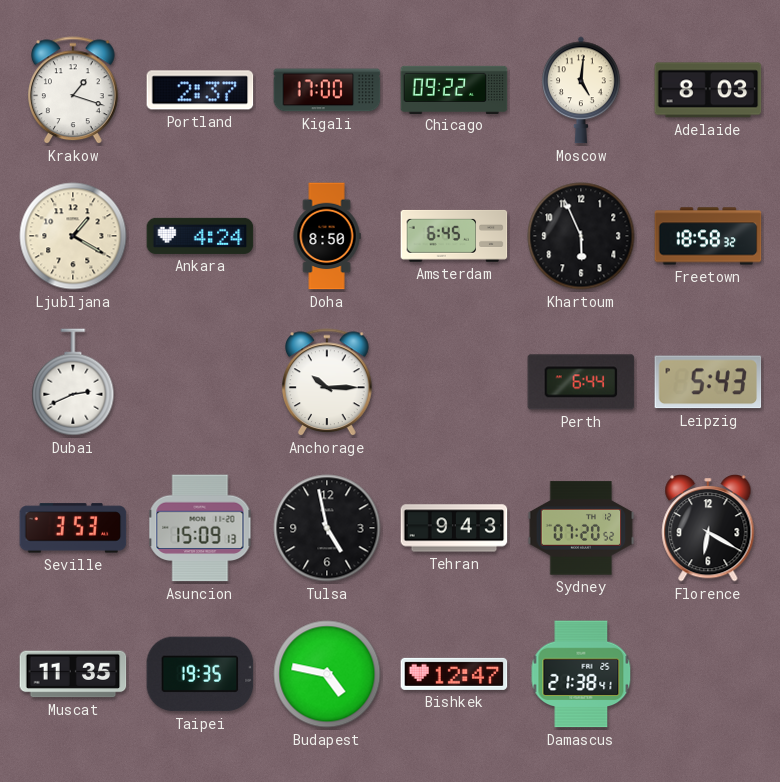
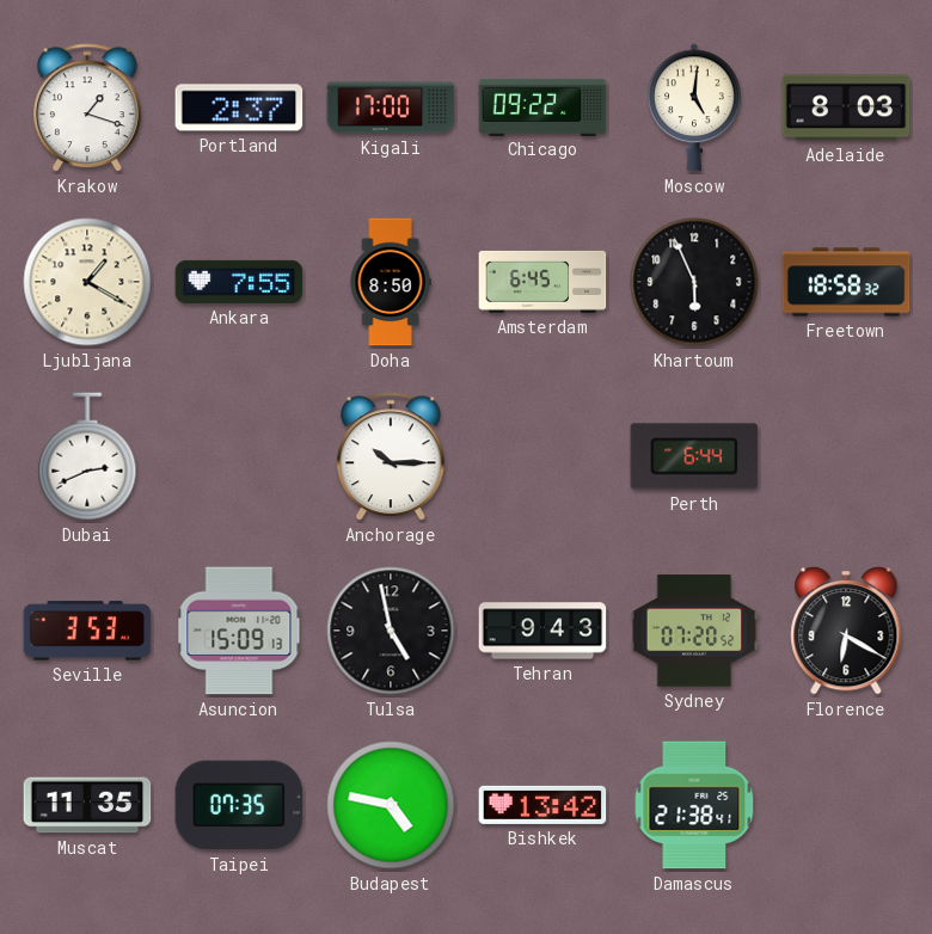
Ankara: 4:24 -> 7:55
Leipzig: 5:43 -> none
Taipei: 19:35 -> 07:35
Bishkek: 12:47 -> 13:42
